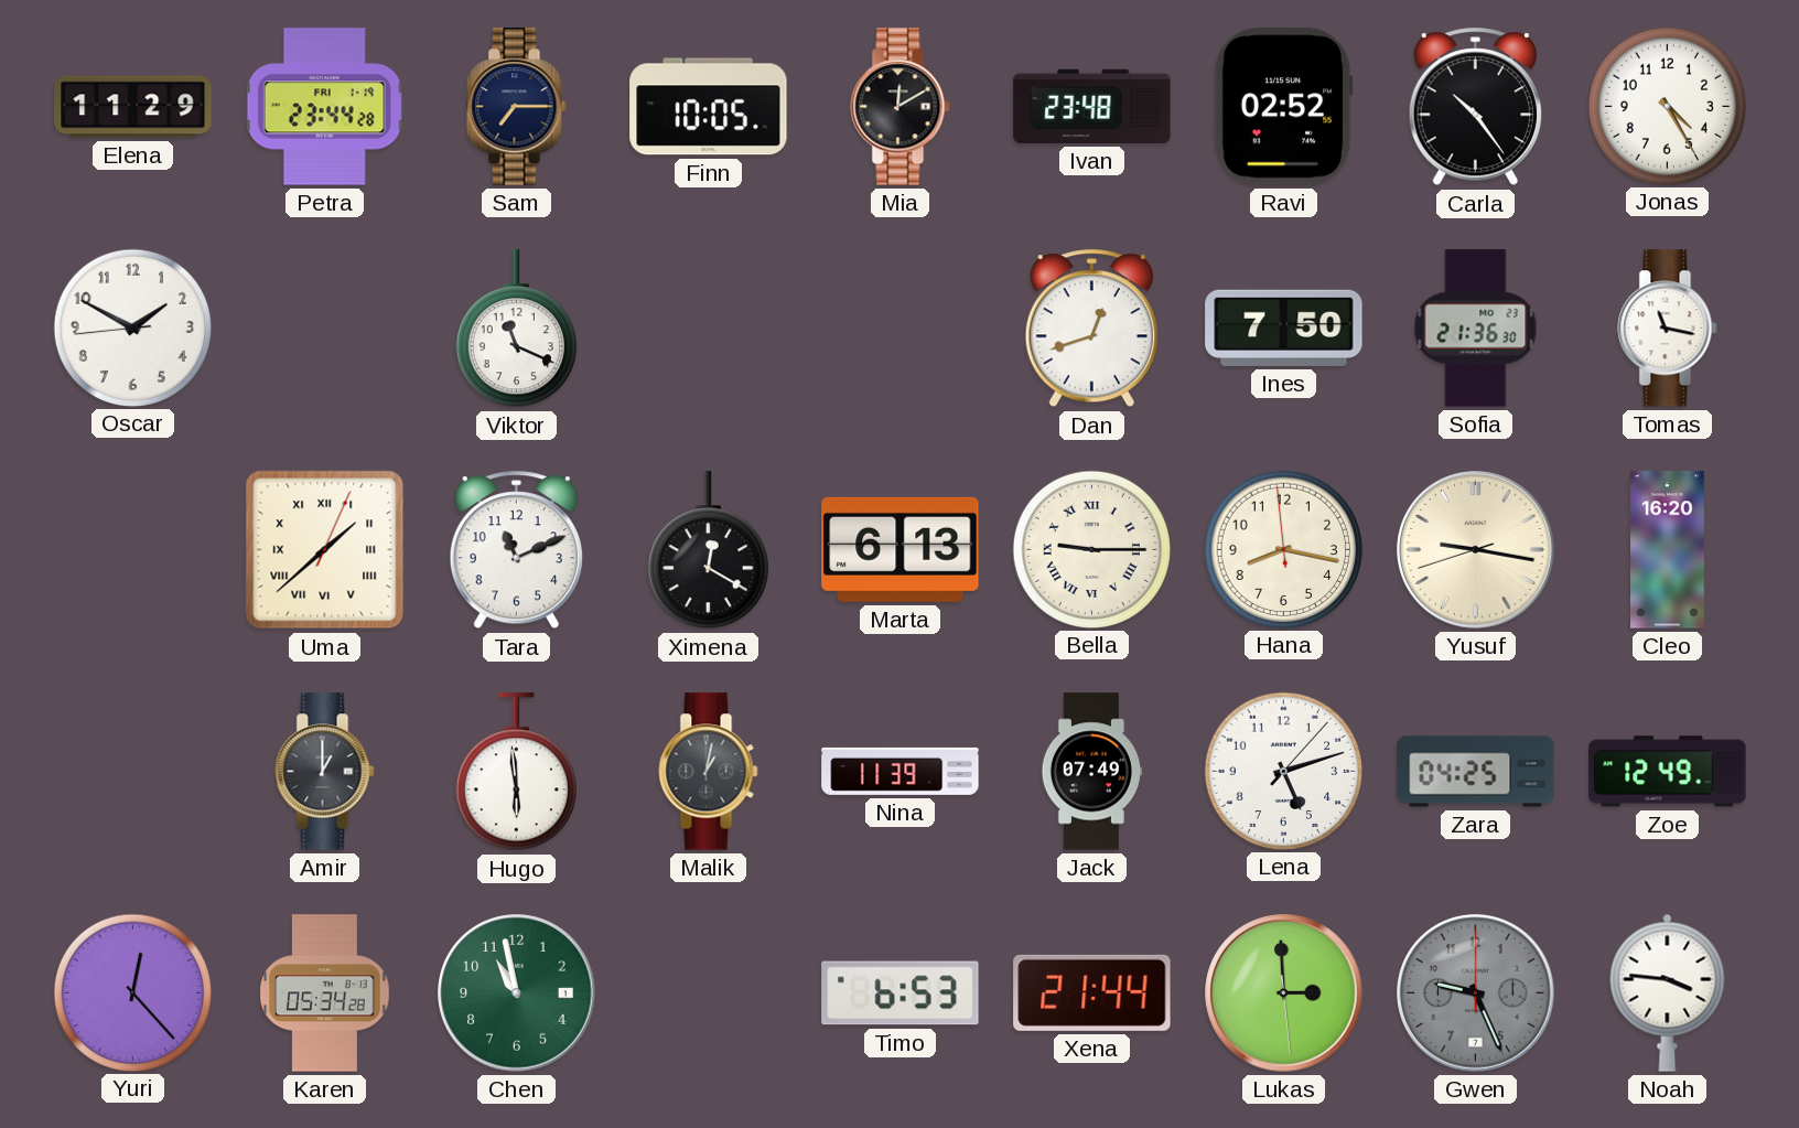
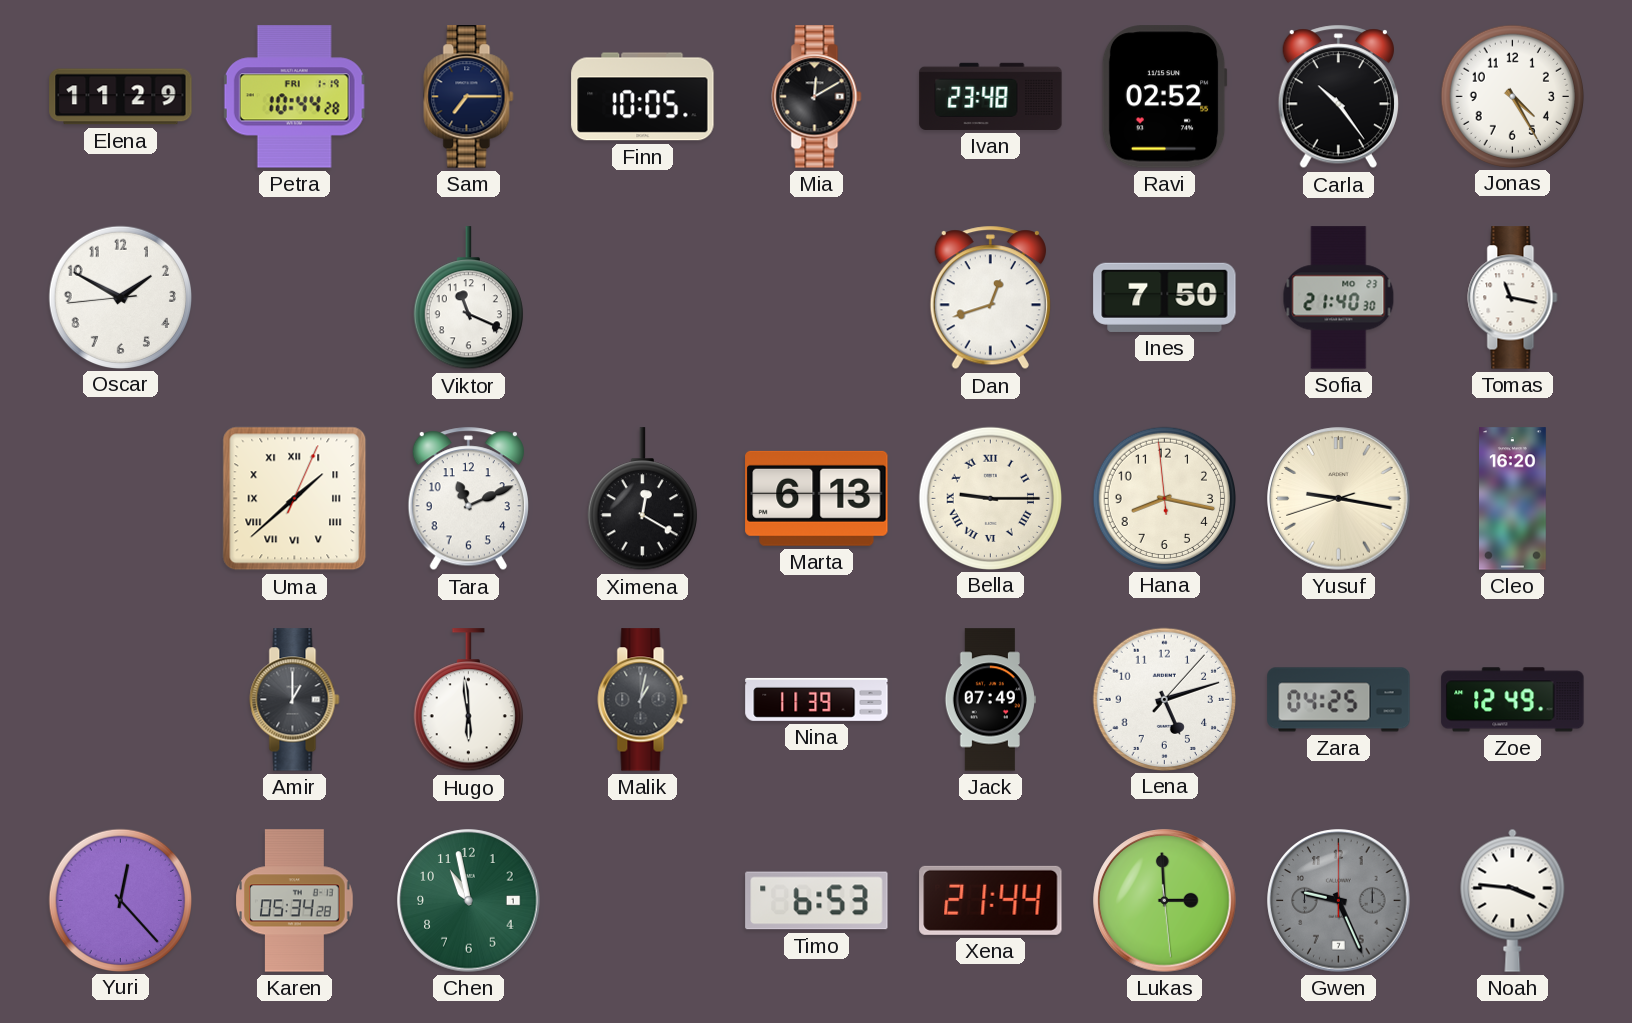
Petra: 23:44 -> 10:44
Sofia: 21:36 -> 21:40
